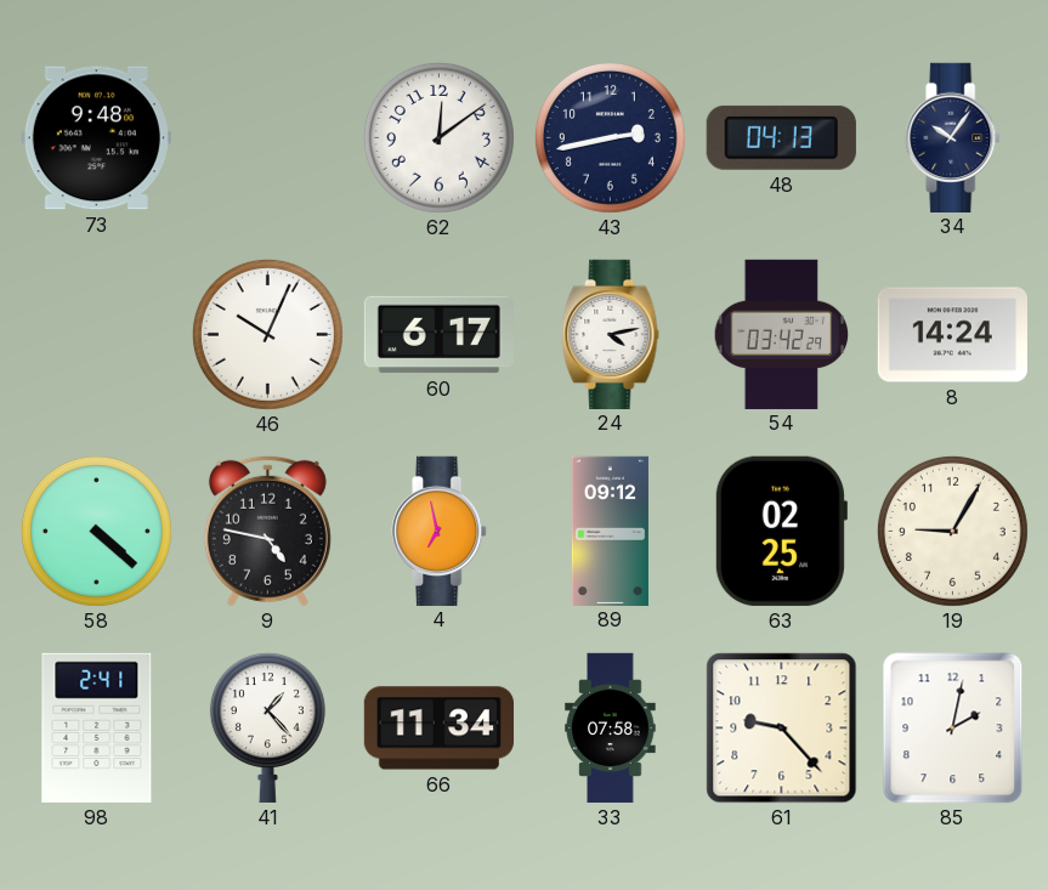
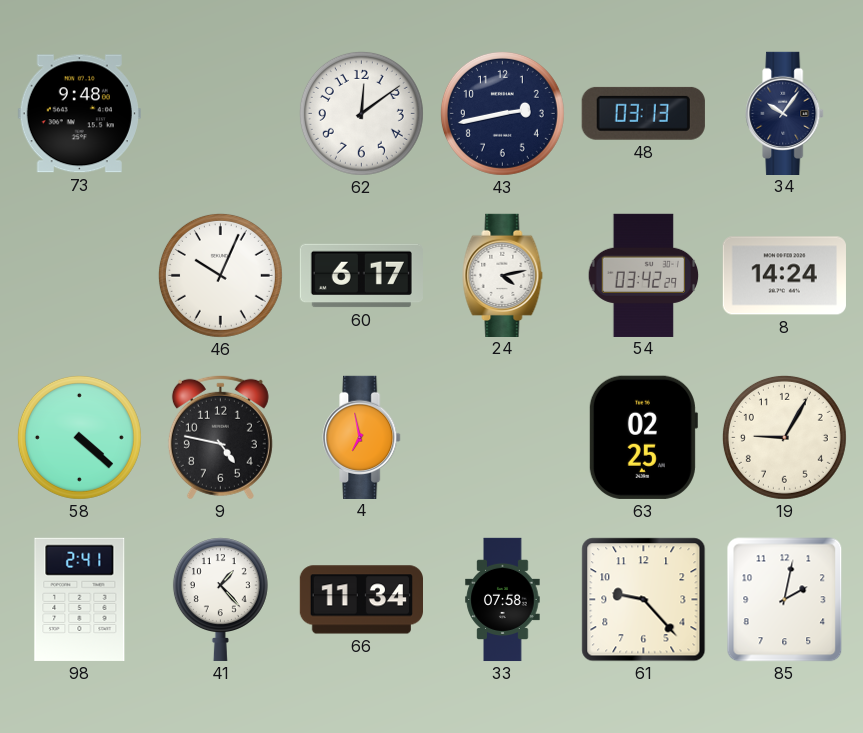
48: 04:13 -> 03:13
89: 09:12 -> none
